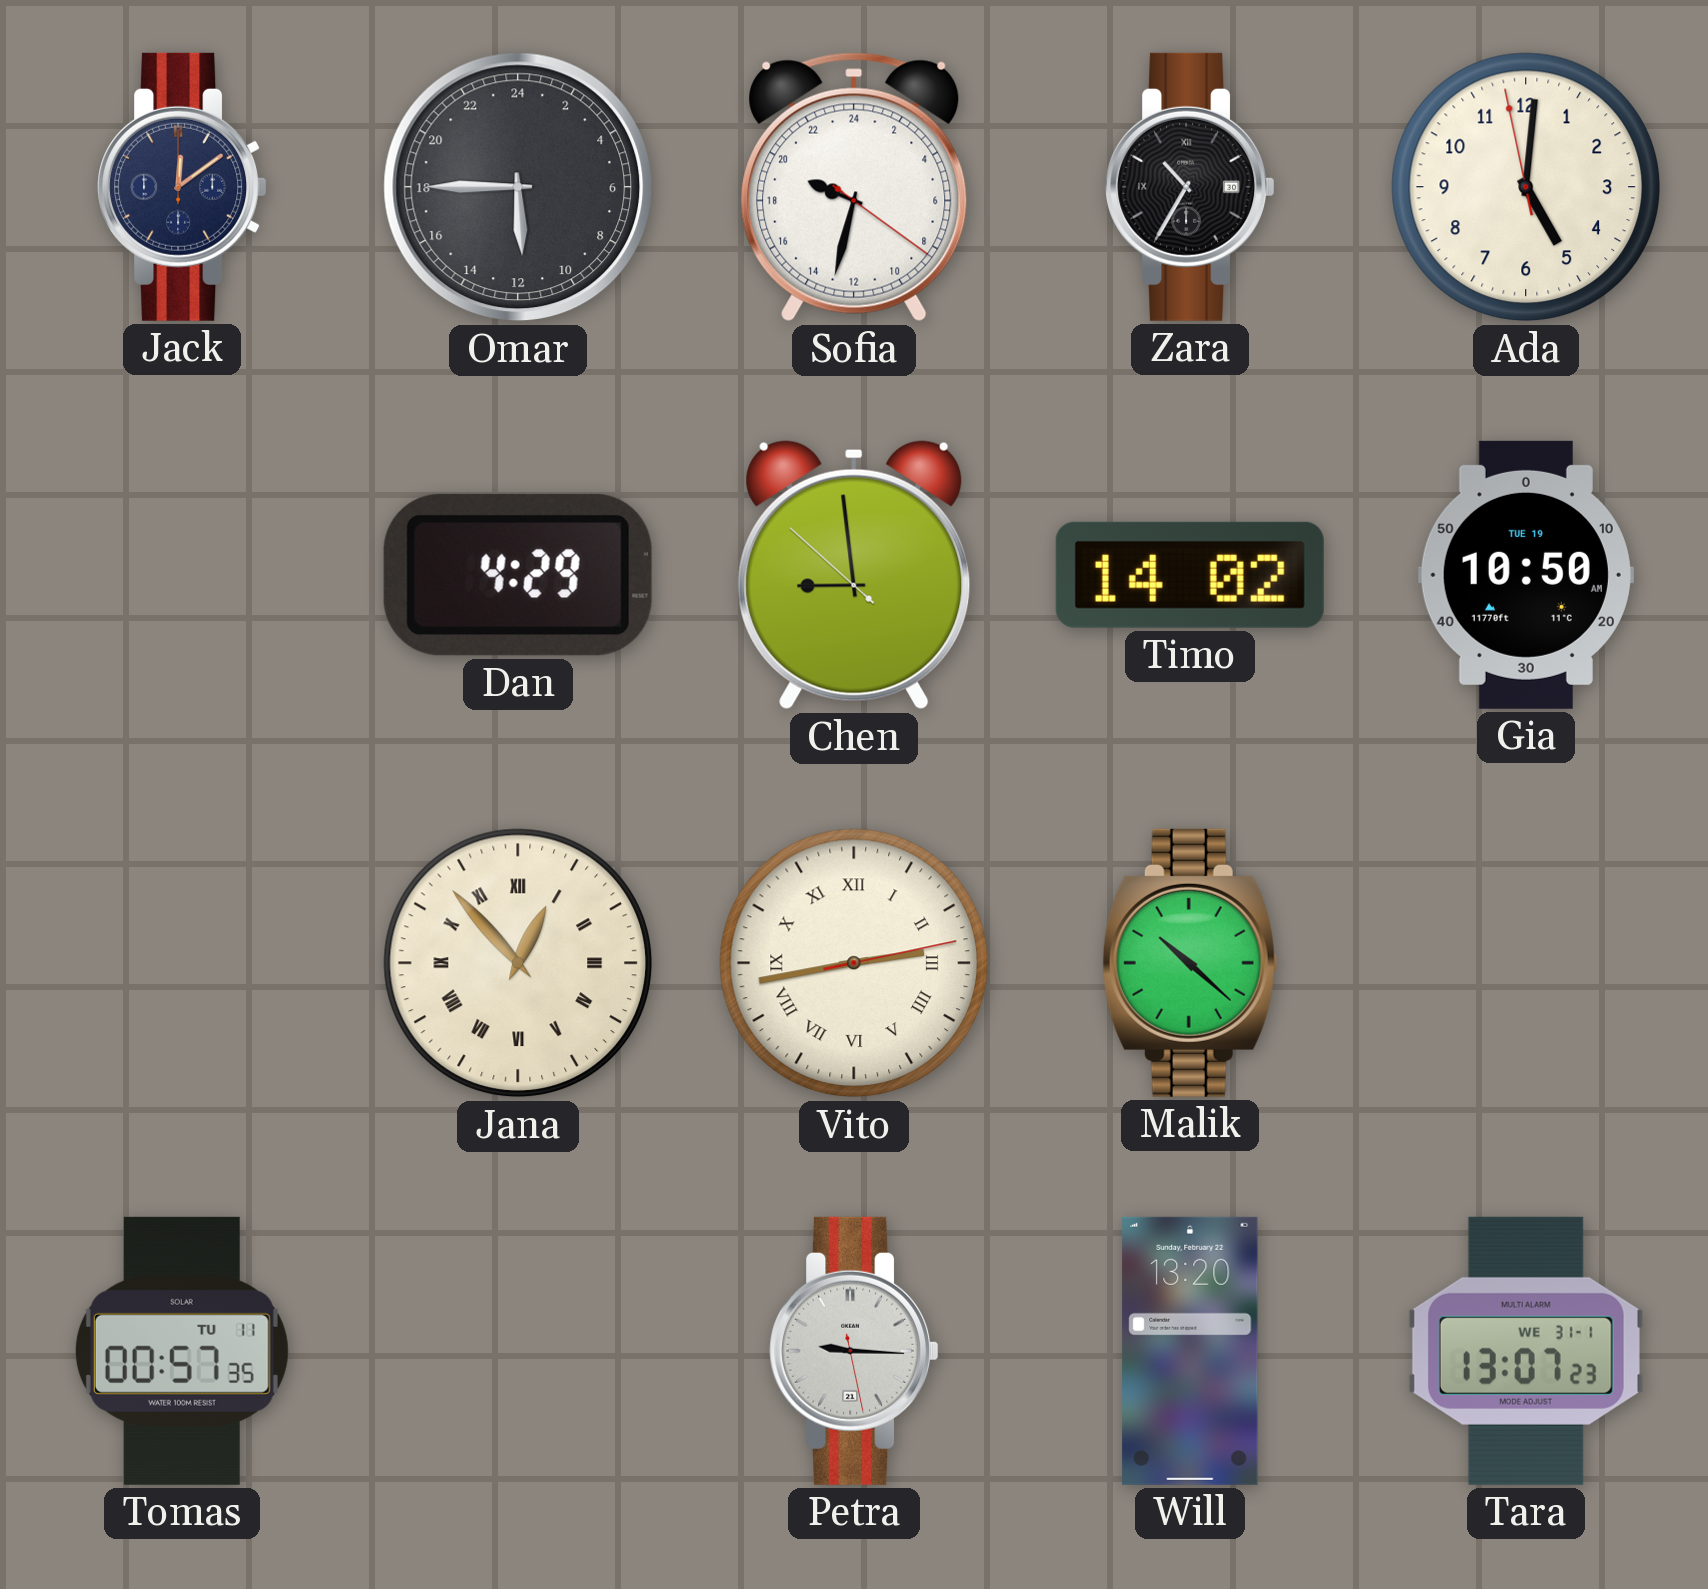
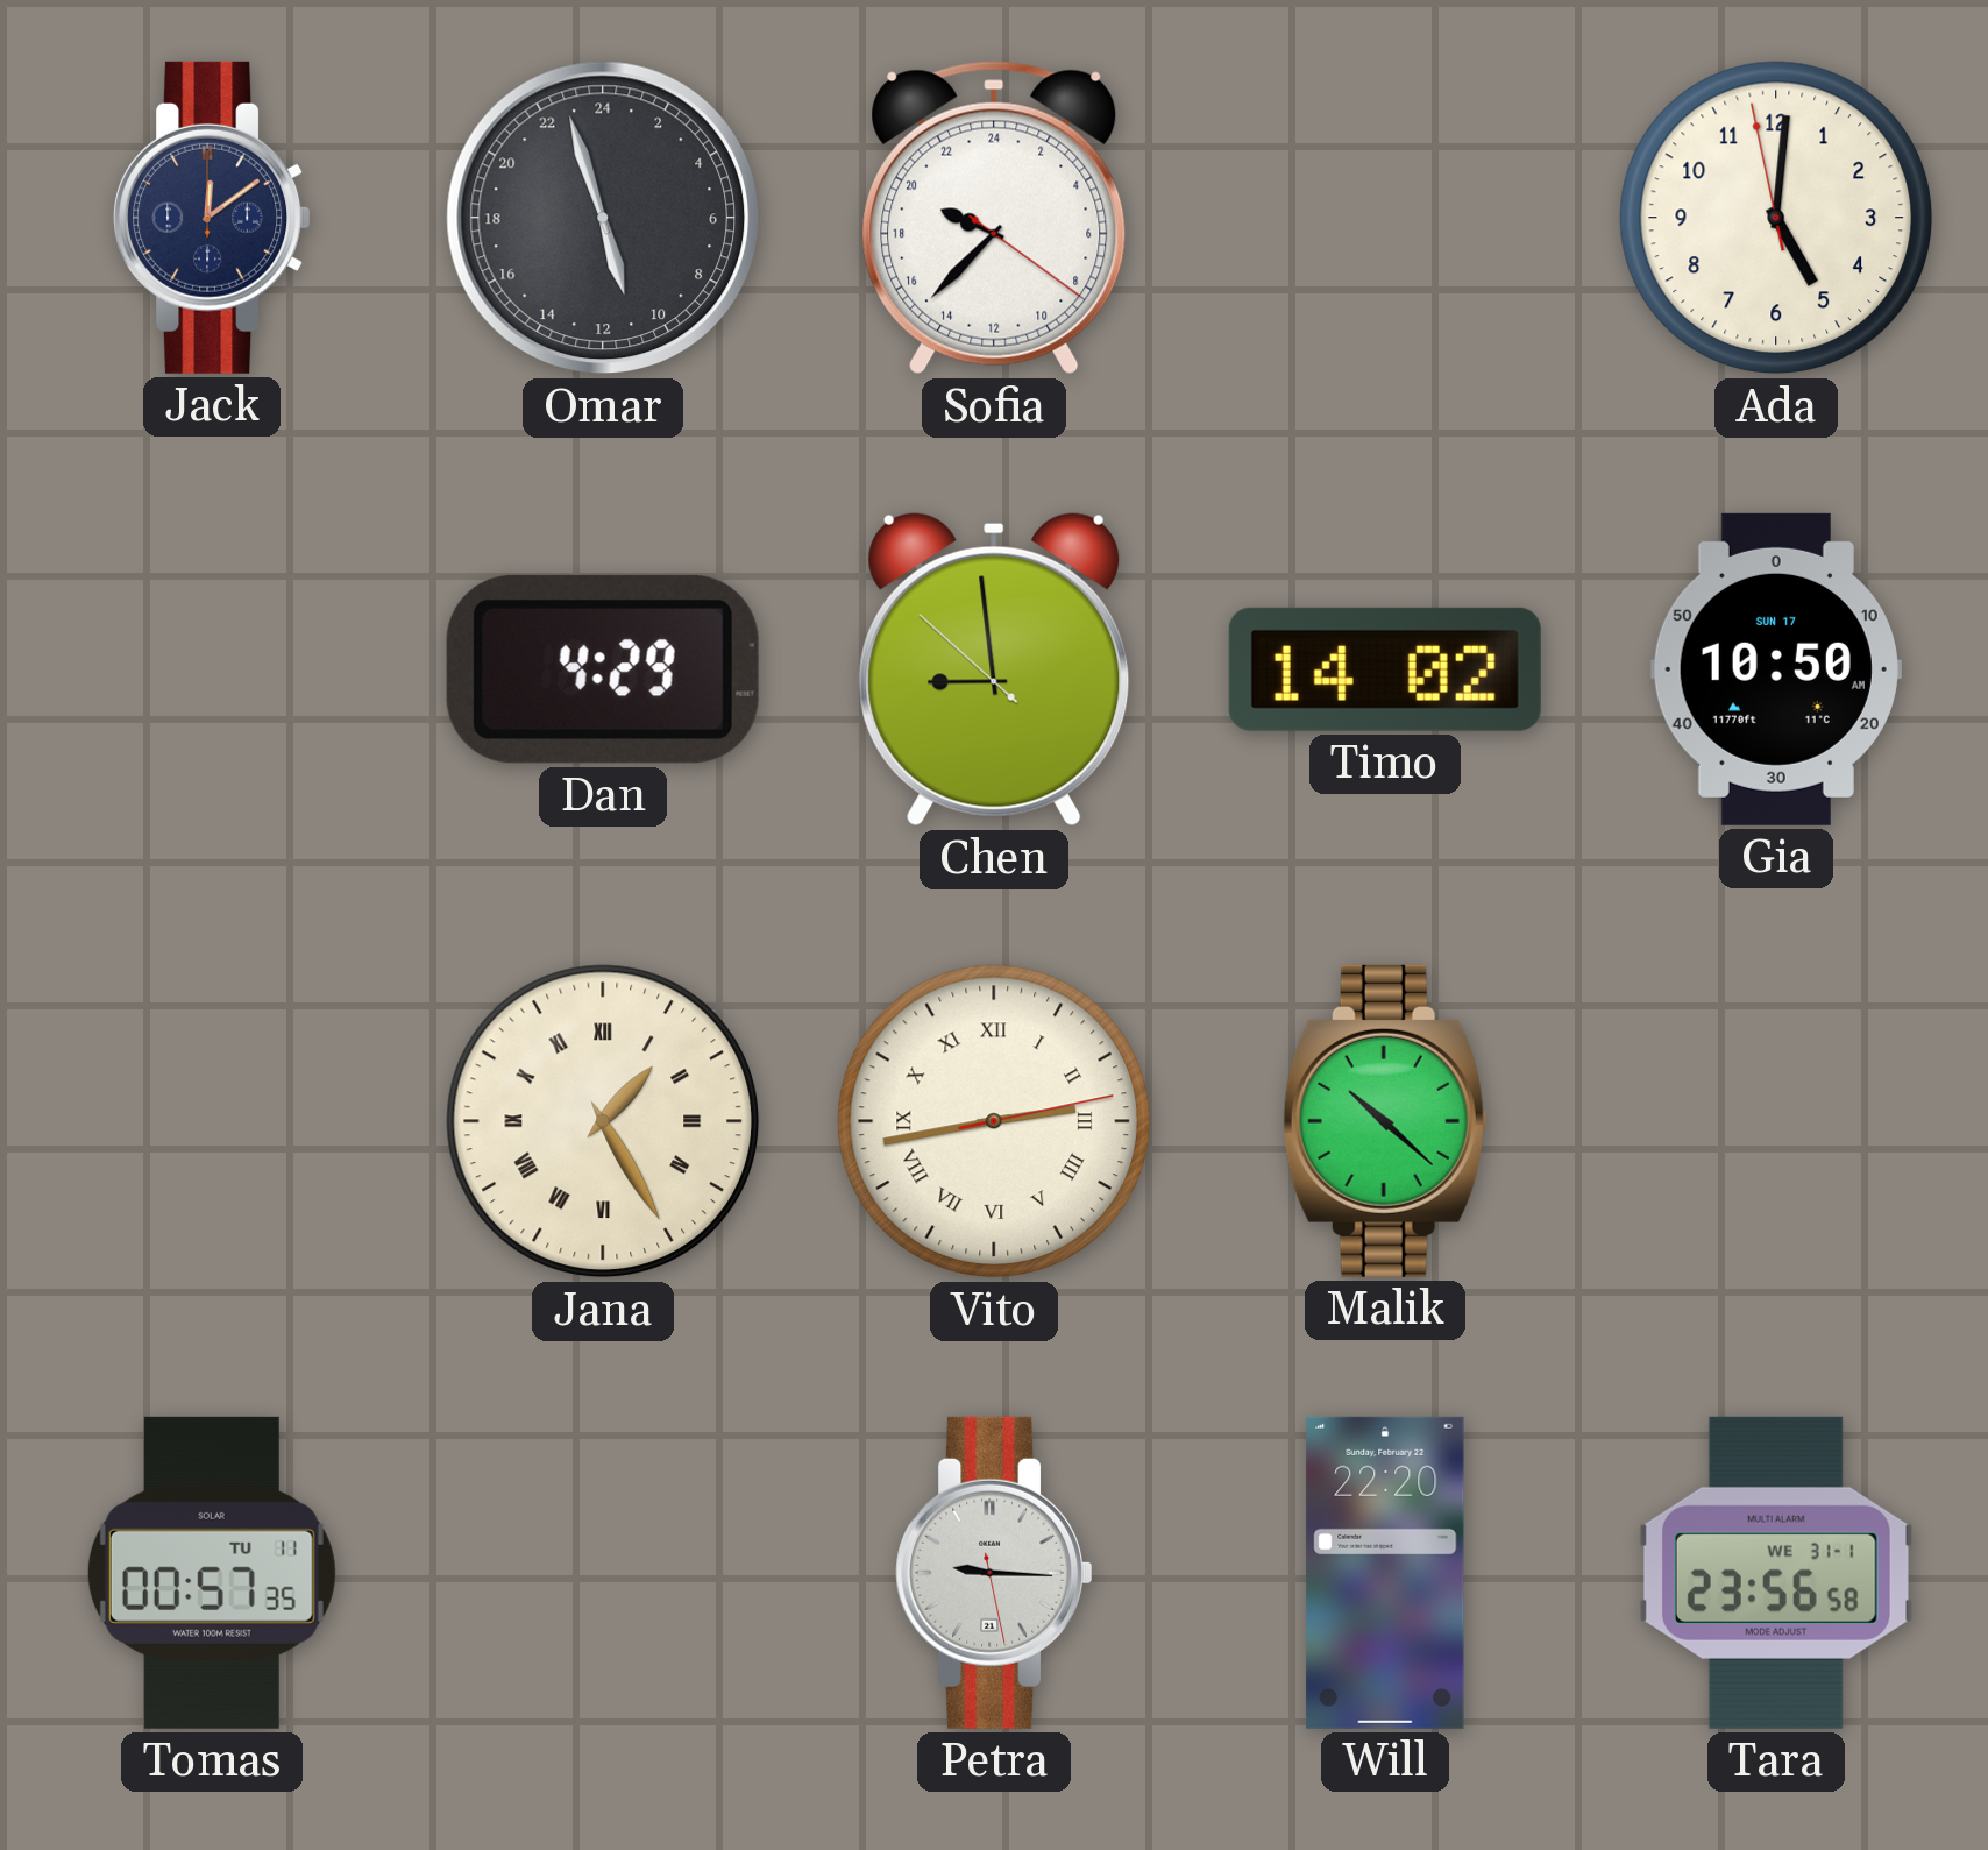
Omar: 11:45 -> 10:57
Sofia: 19:32 -> 19:37
Zara: 10:35 -> none
Gia date: TUE 19 -> SUN 17
Jana: 12:53 -> 1:25
Will: 13:20 -> 22:20
Tara: 13:07 -> 23:56
